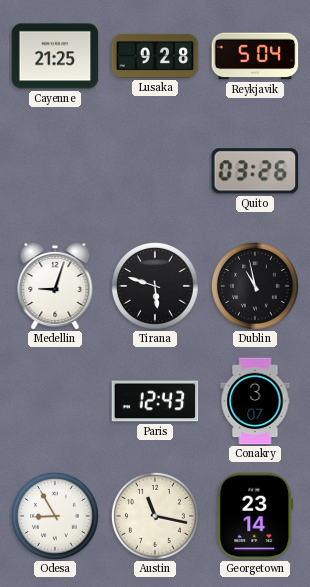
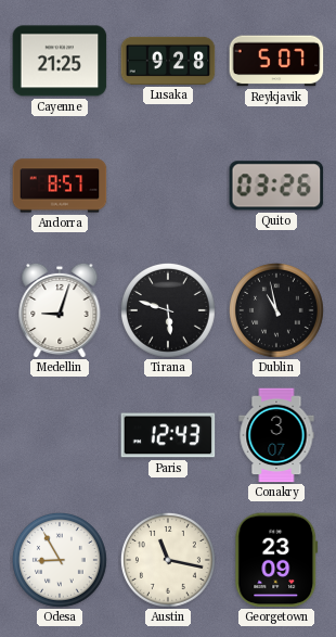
Reykjavik: 5:04 -> 5:07
Andorra: none -> 8:57
Georgetown: 23:14 -> 23:09
